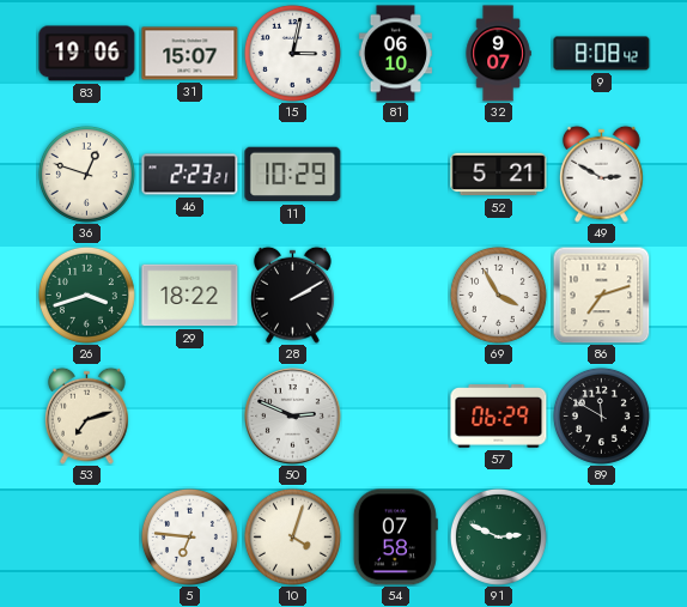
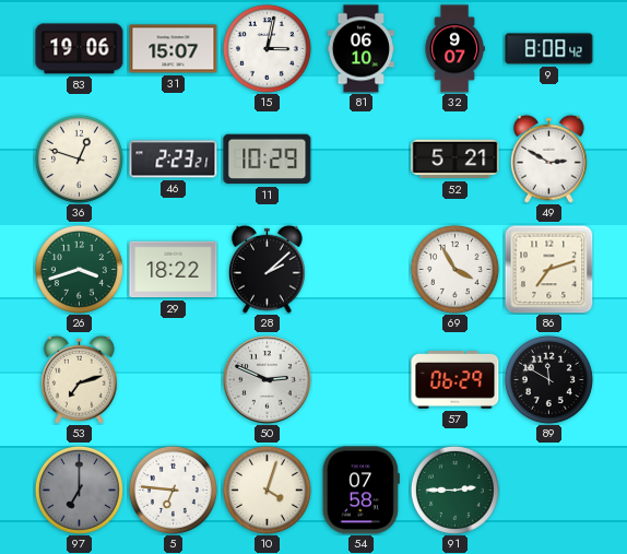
28: 2:10 -> 2:08
97: none -> 7:00
91: 2:49 -> 2:45
